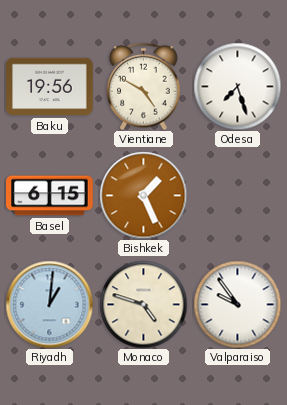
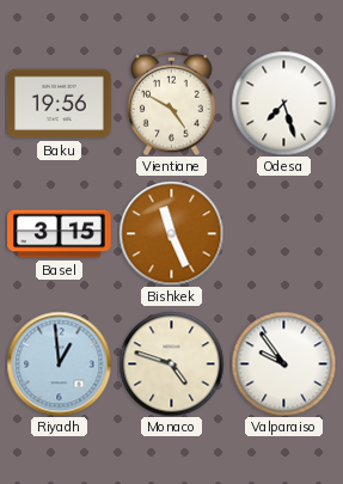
Basel: 6:15 -> 3:15
Bishkek: 1:26 -> 11:26
Riyadh: 1:01 -> 12:59
